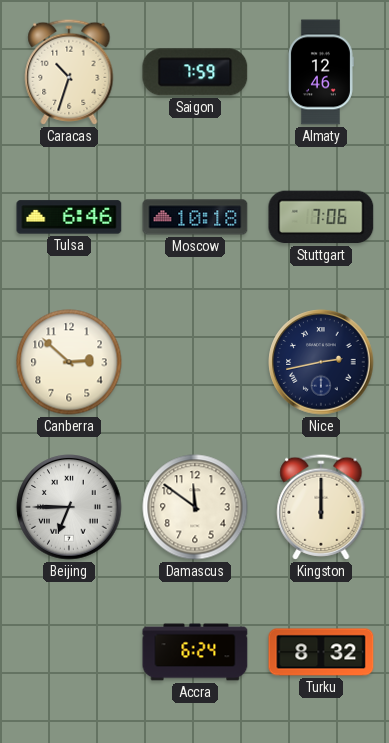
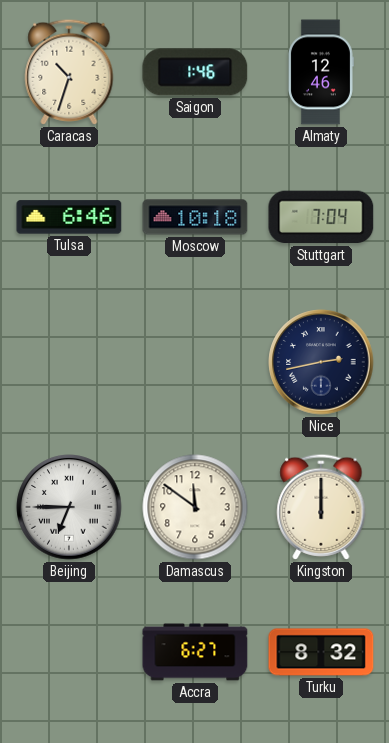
Saigon: 7:59 -> 1:46
Stuttgart: 7:06 -> 7:04
Canberra: 2:52 -> none
Accra: 6:24 -> 6:27
